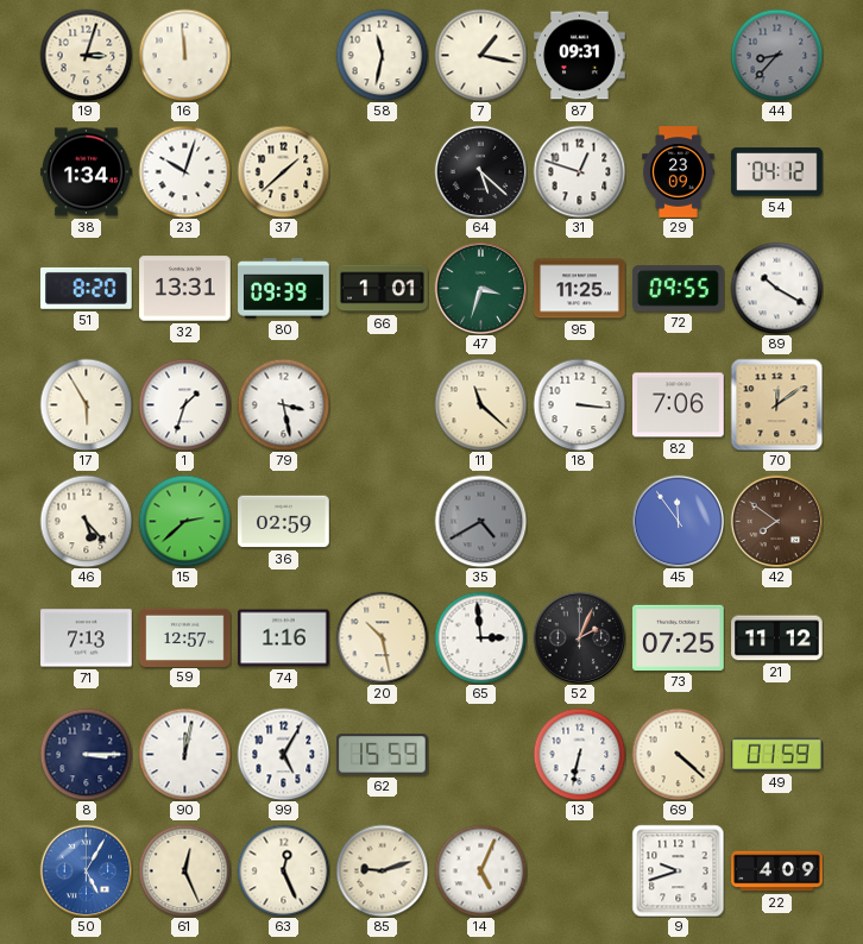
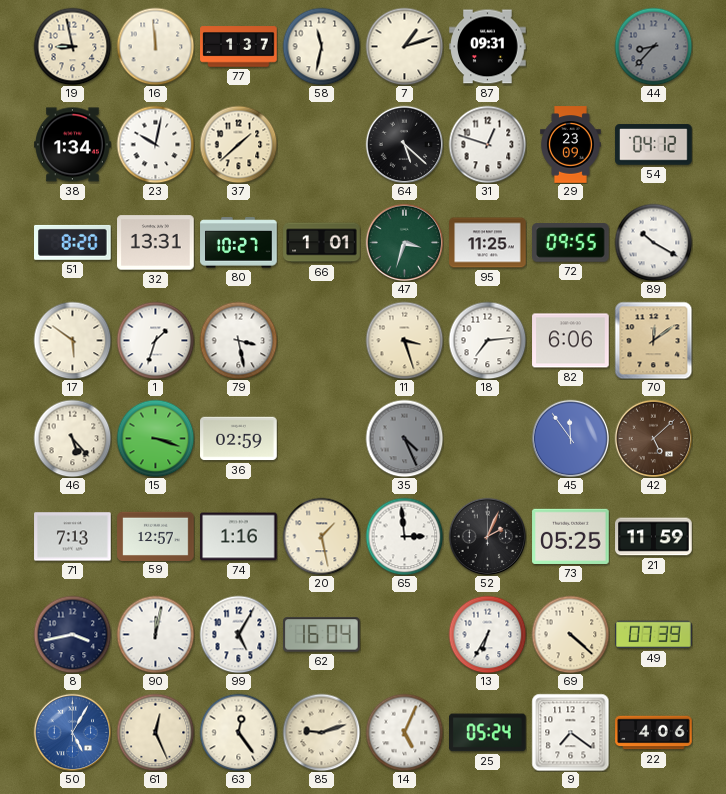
19: 3:03 -> 8:58
77: none -> 1:37
7: 1:17 -> 1:12
23: 10:03 -> 10:02
80: 09:39 -> 10:27
17: 5:55 -> 5:51
11: 11:22 -> 3:27
18: 3:16 -> 7:14
82: 7:06 -> 6:06
15: 2:38 -> 3:18
35: 4:40 -> 4:26
42: 7:51 -> 5:08
20: 10:28 -> 1:28
73: 07:25 -> 05:25
21: 11:12 -> 11:59
8: 3:15 -> 3:43
62: 15:59 -> 16:04
13: 6:32 -> 6:35
49: 01:59 -> 07:39
63: 12:26 -> 12:24
25: none -> 05:24
9: 9:42 -> 7:21
22: 4:09 -> 4:06
